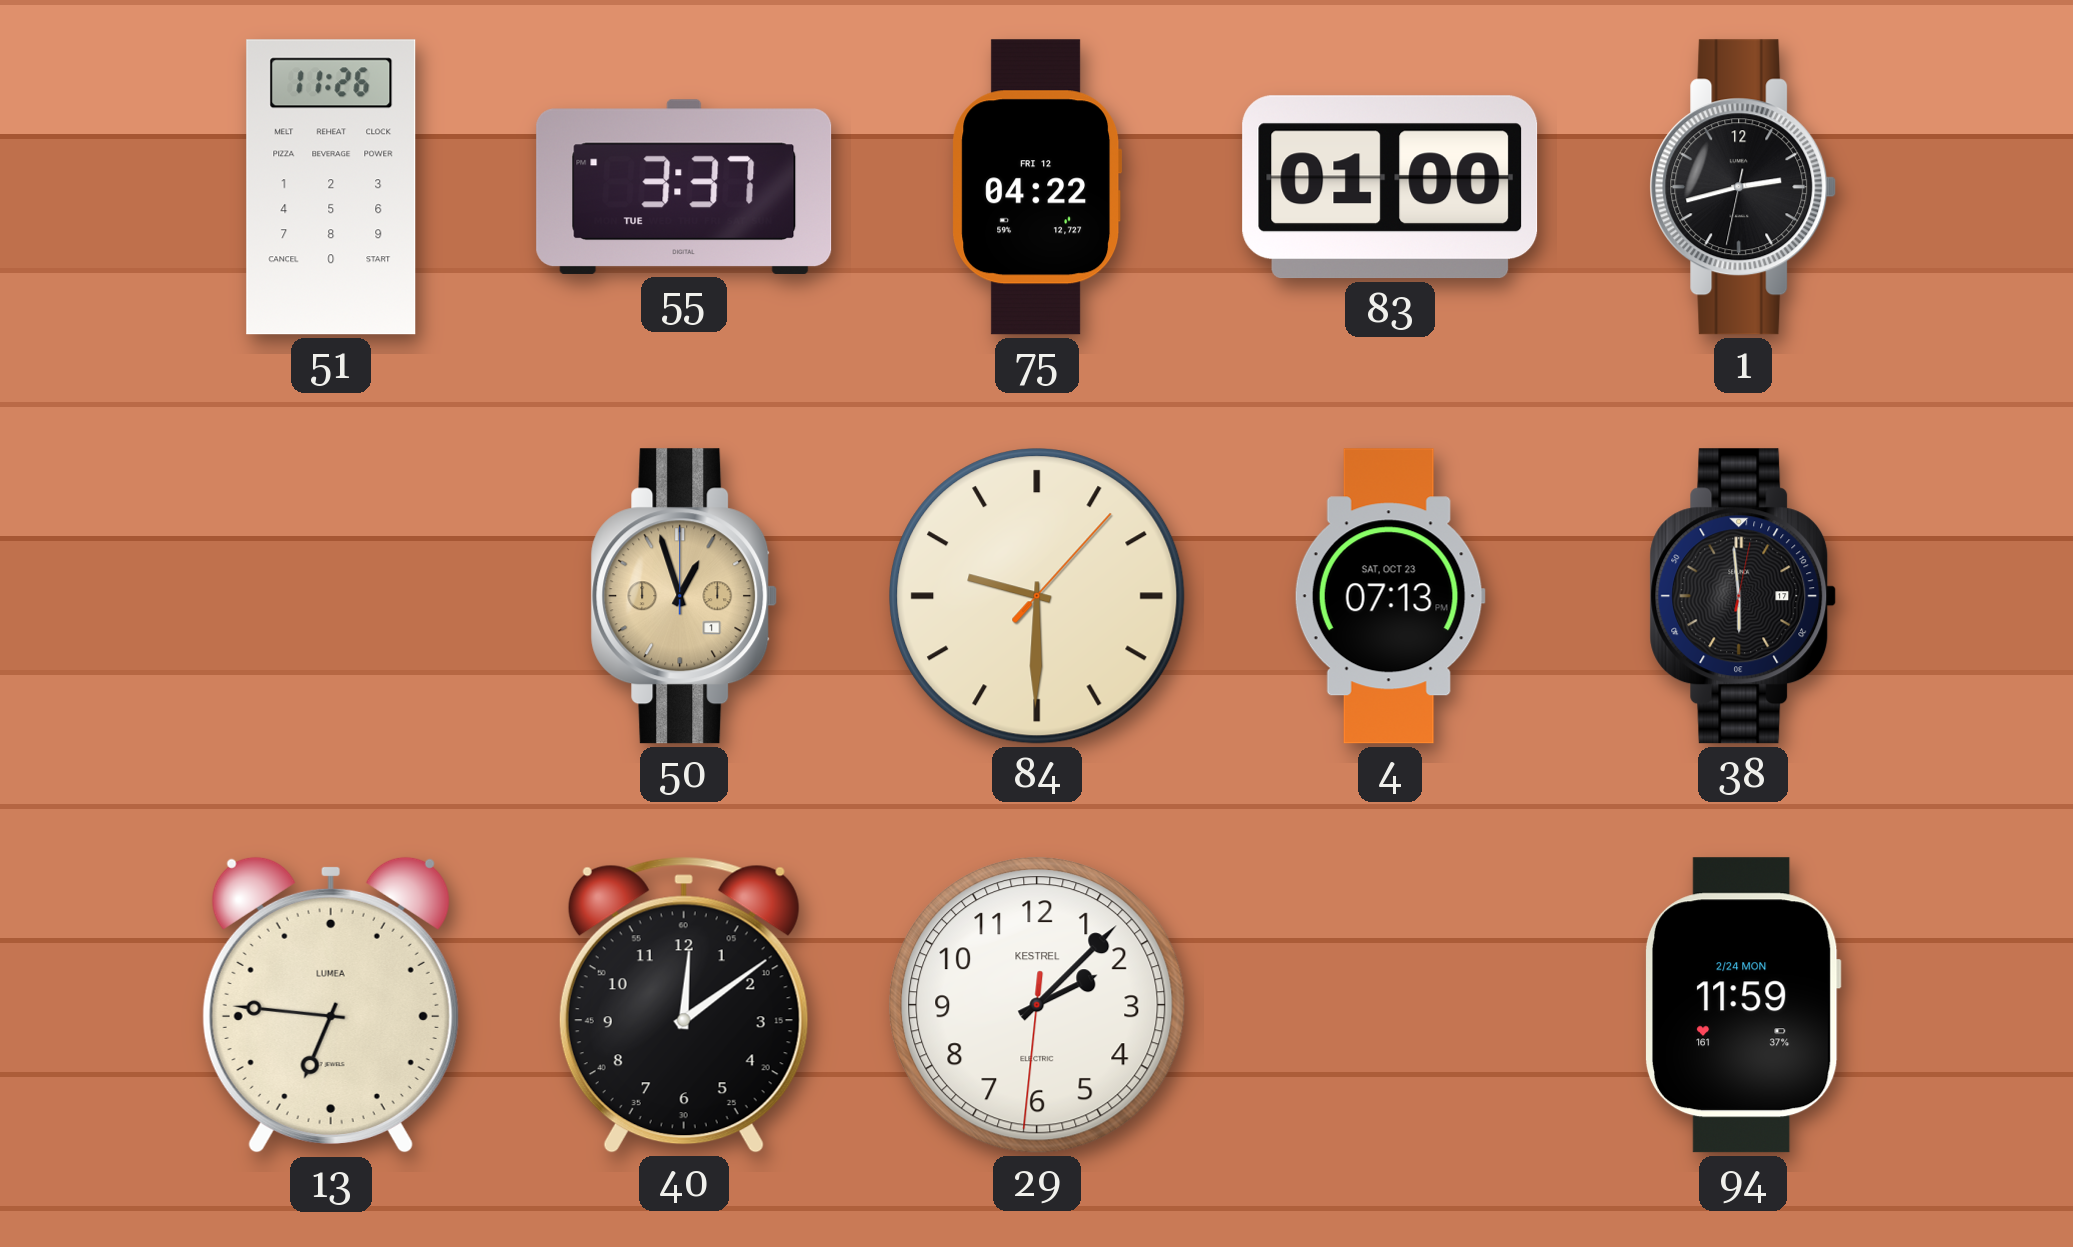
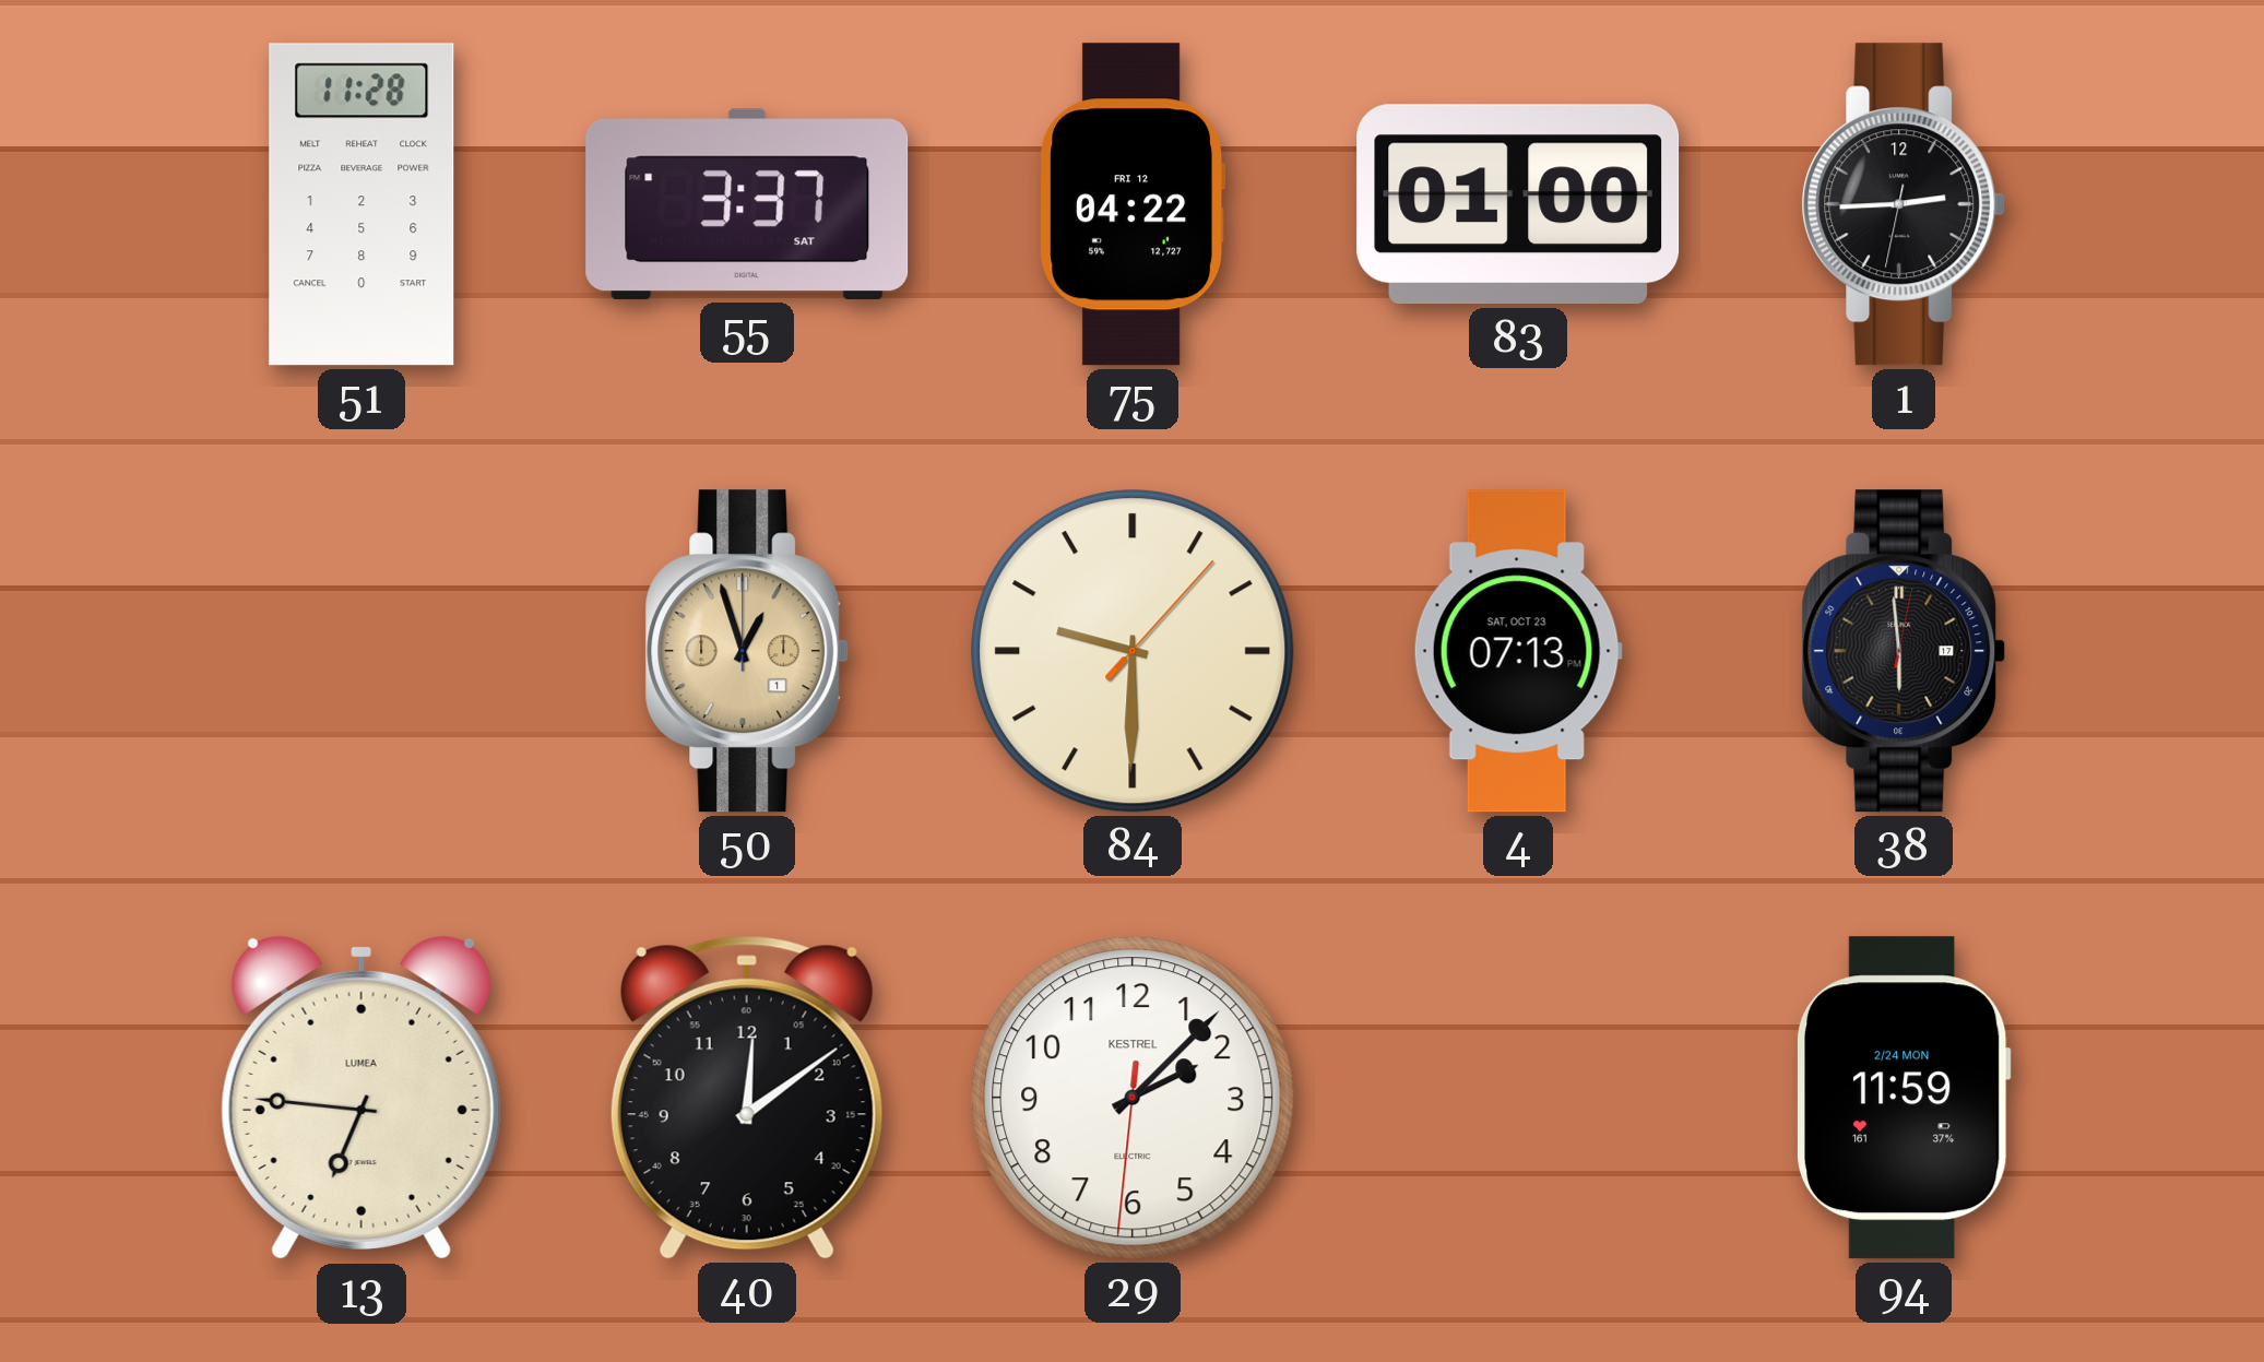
51: 11:26 -> 11:28
55 date: TUE -> SAT
1: 2:42 -> 2:44
